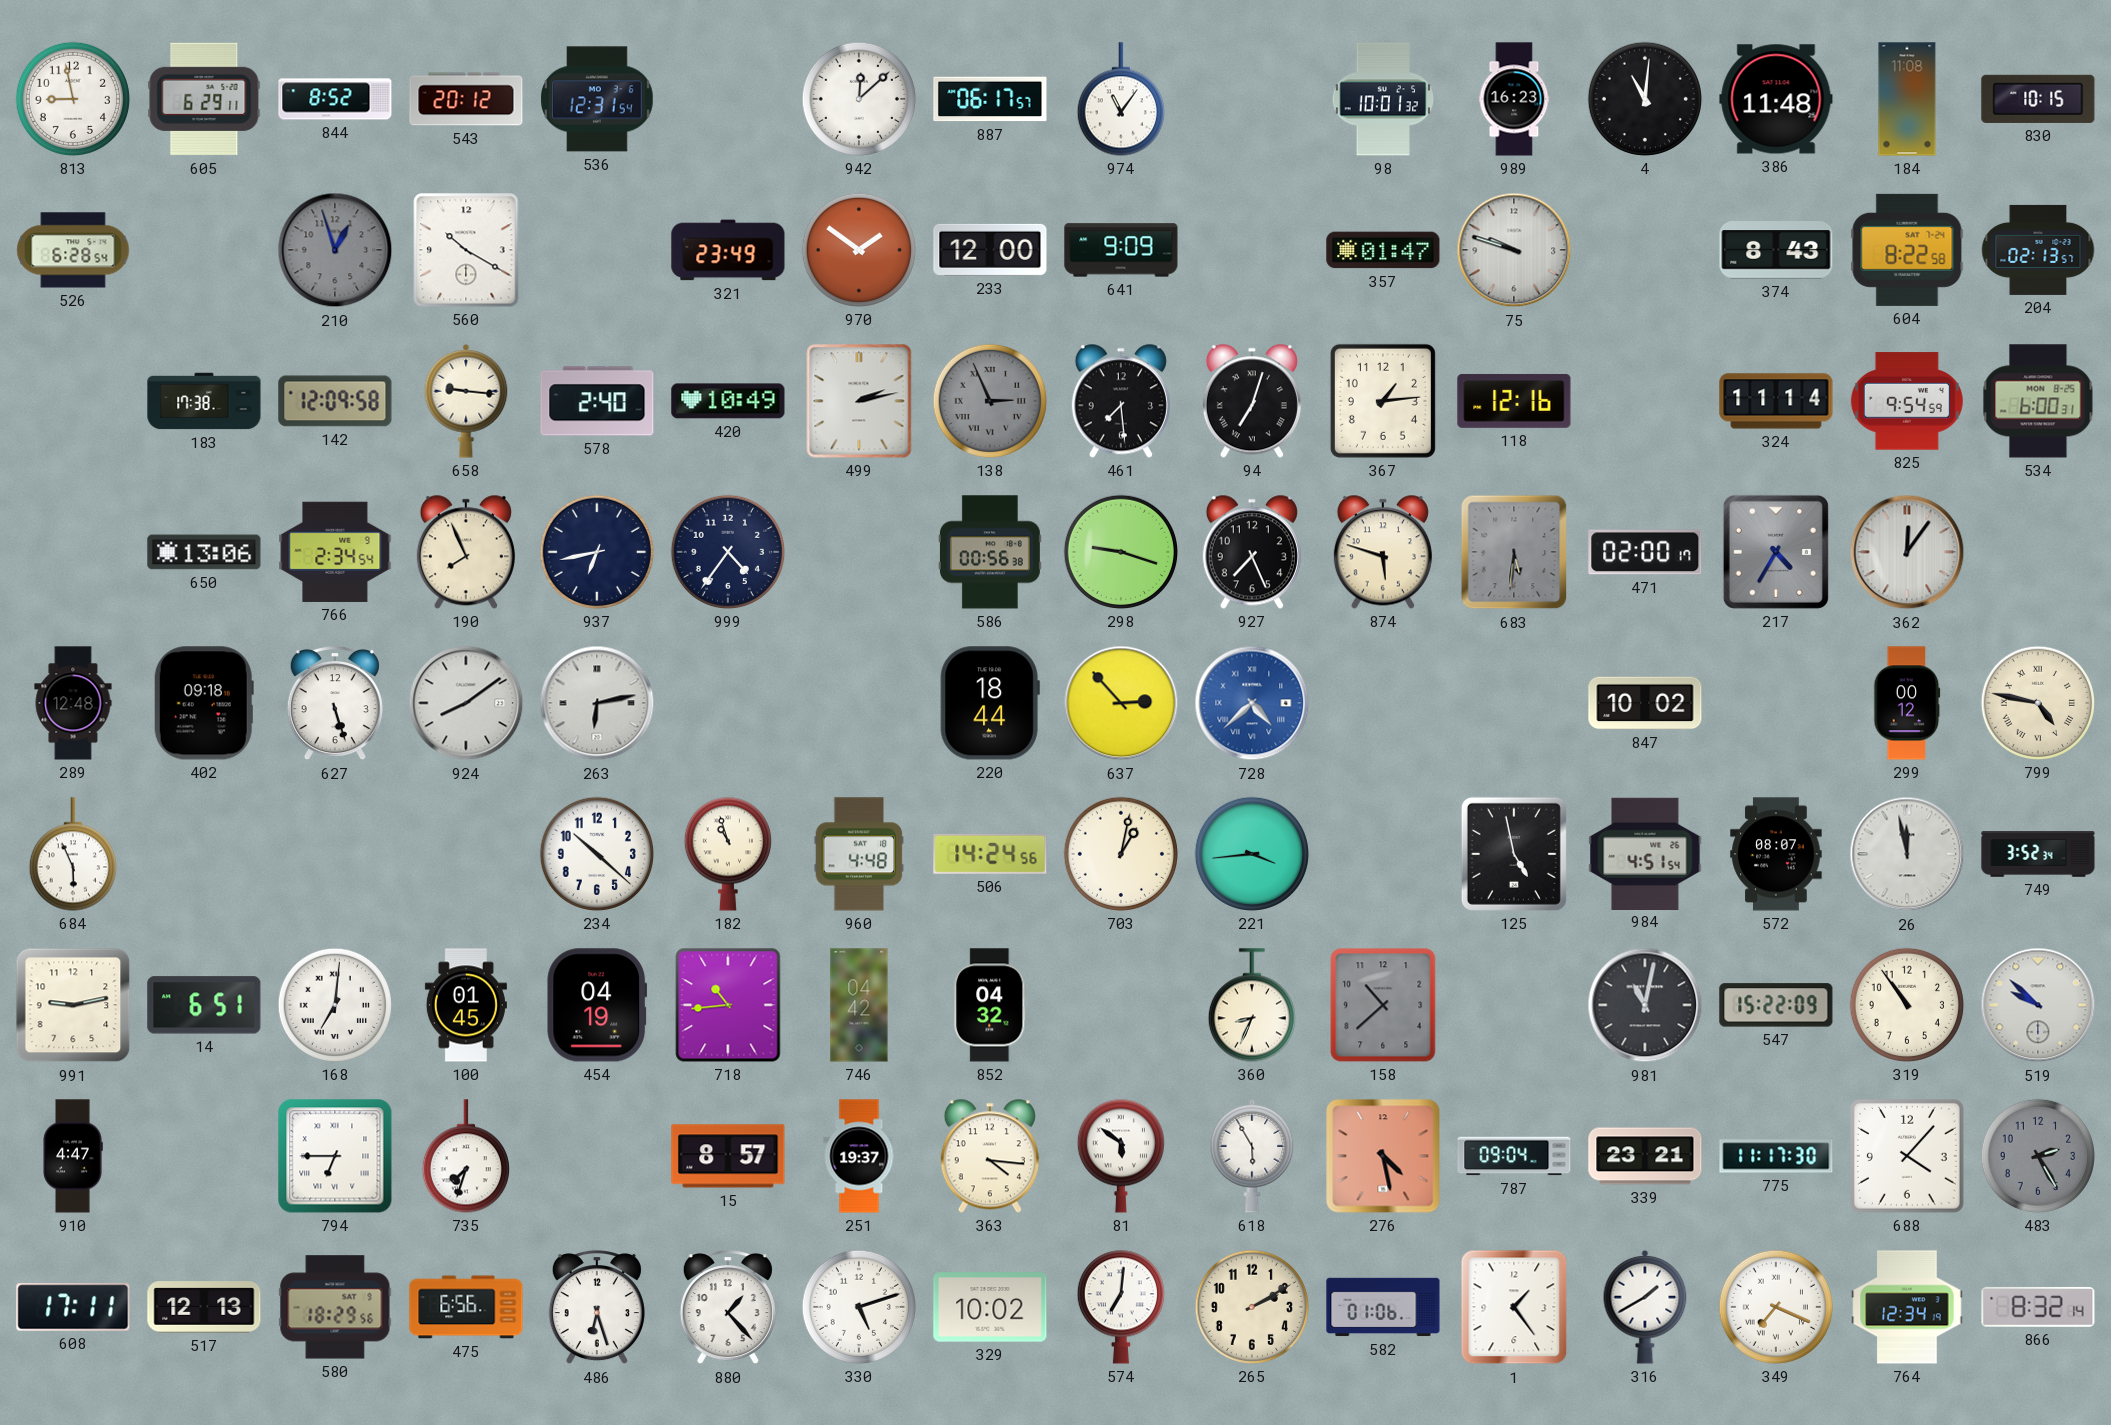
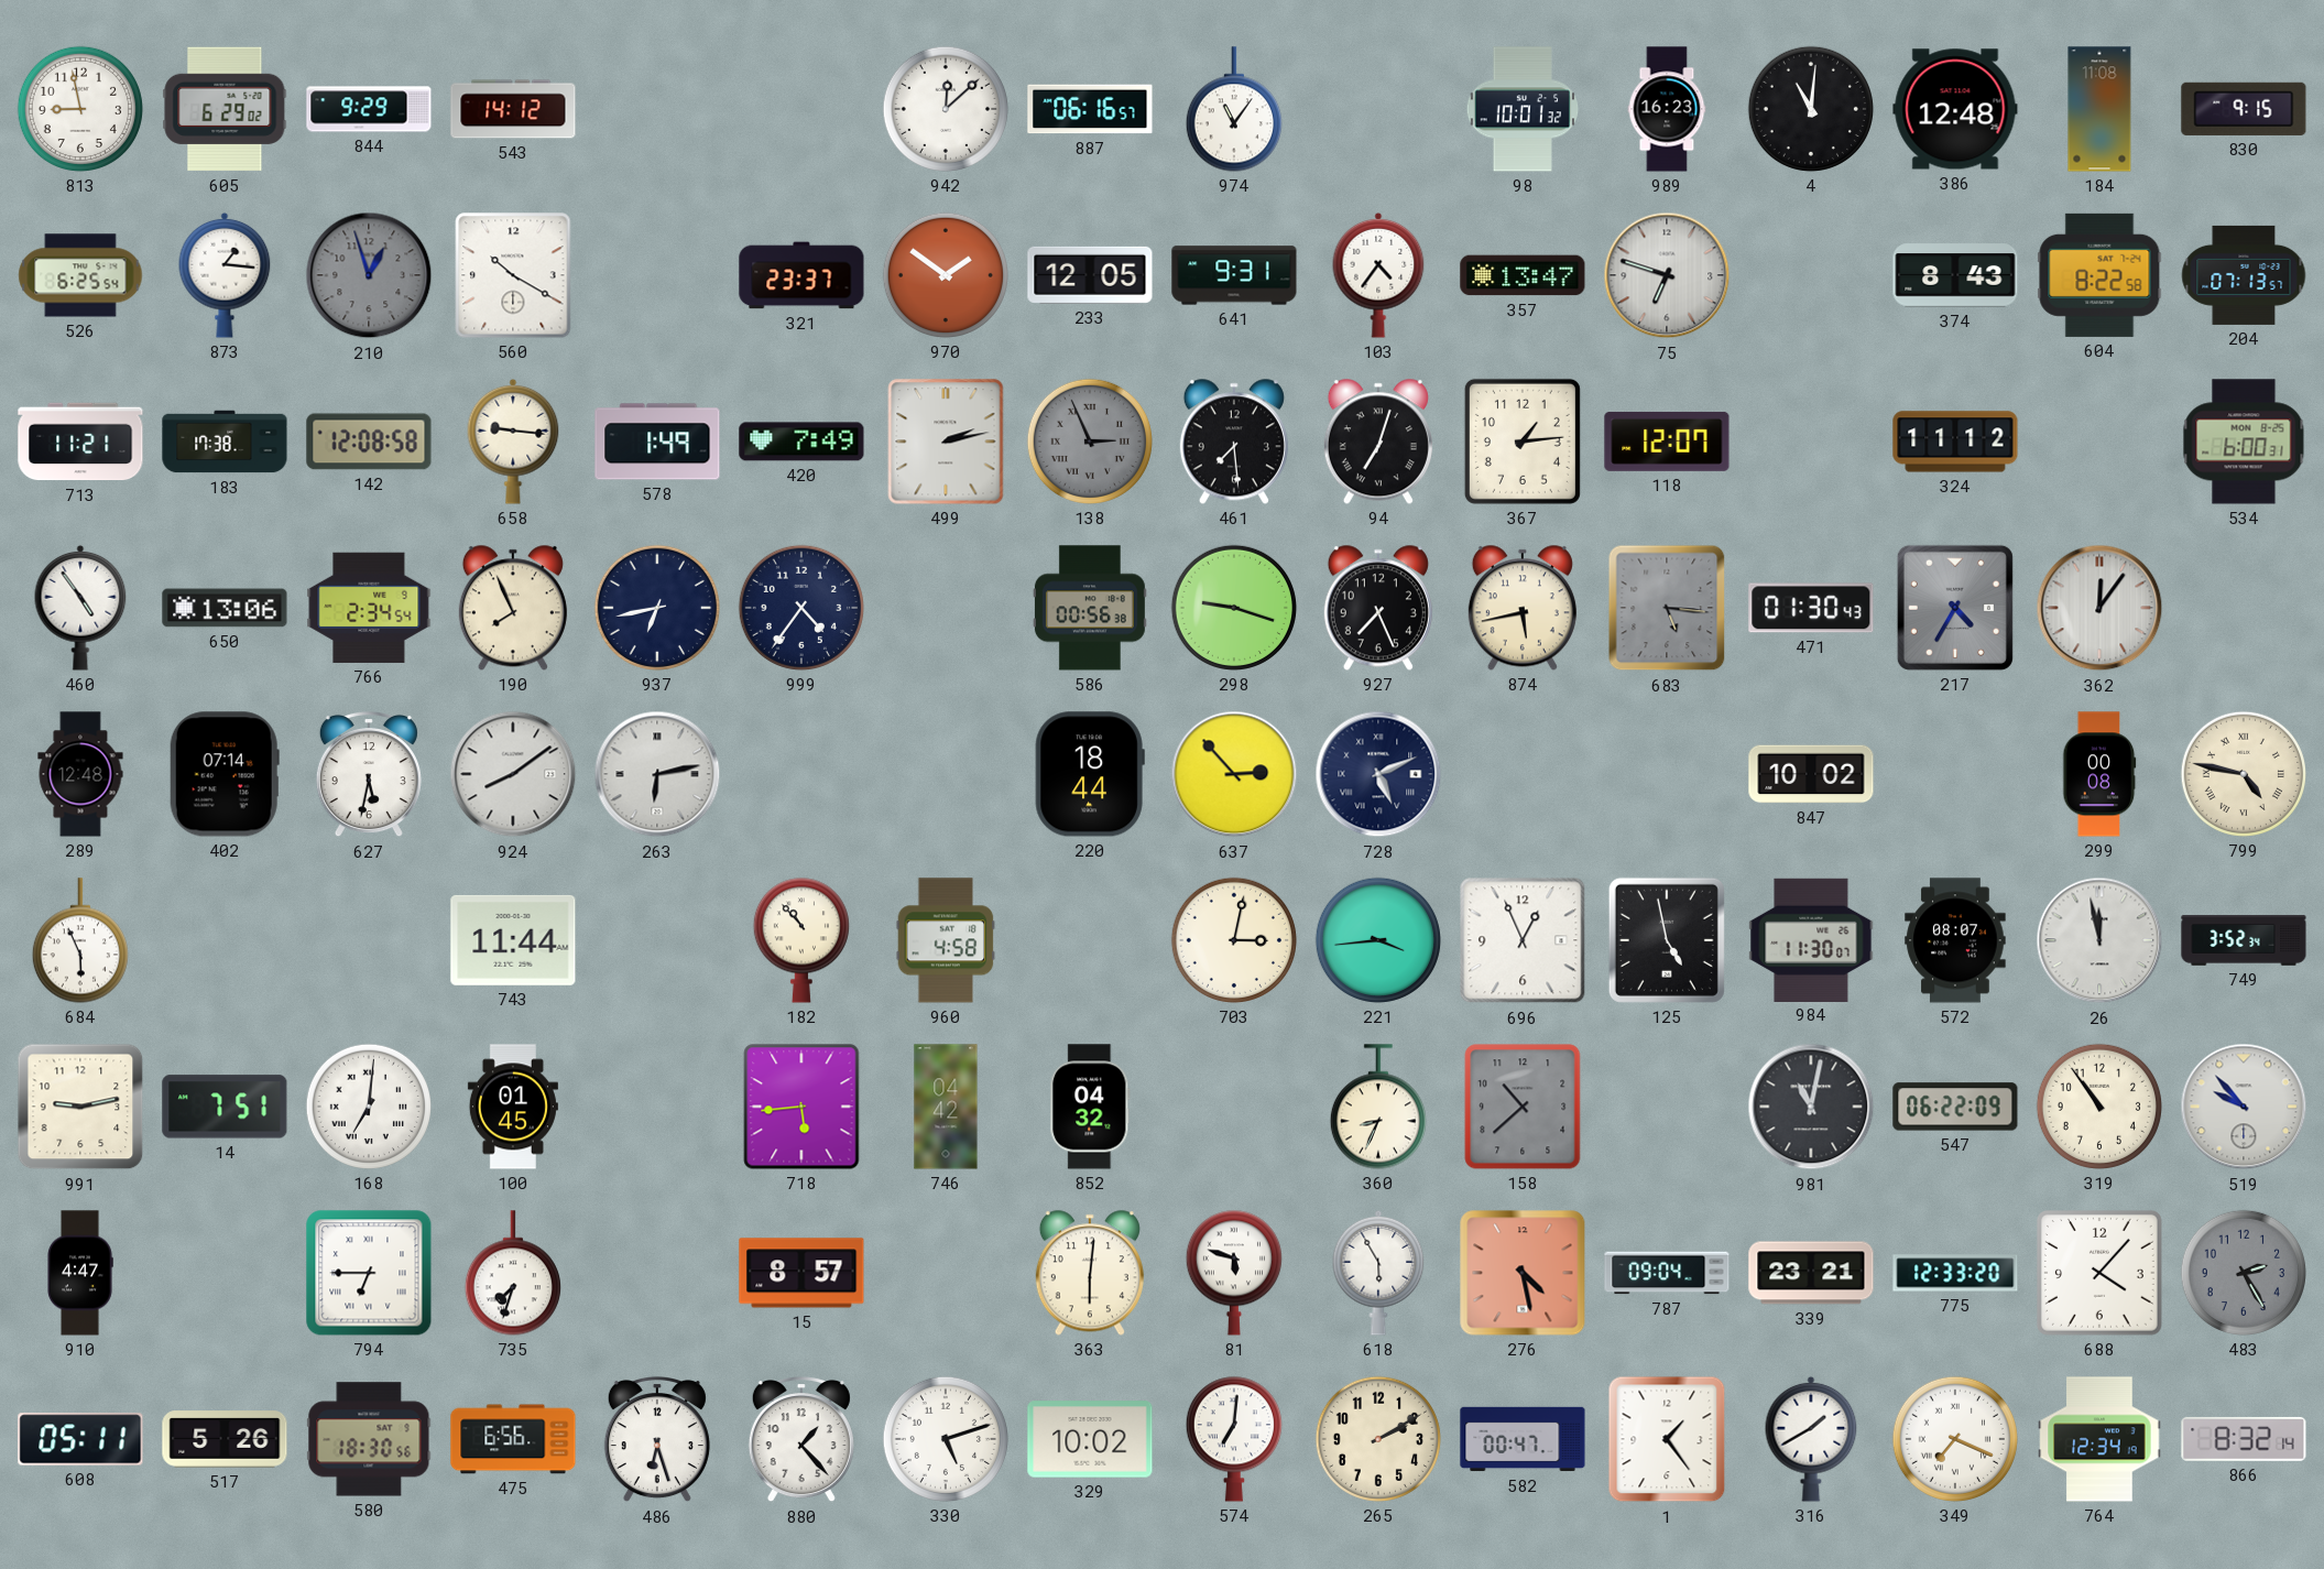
605: 6:29:11 -> 6:29:02
844: 8:52 -> 9:29
543: 20:12 -> 14:12
536: 12:31 -> none
887: 06:17 -> 06:16
386: 11:48 -> 12:48
830: 10:15 -> 9:15
526: 6:28 -> 6:25
873: none -> 1:16
321: 23:49 -> 23:37
233: 12:00 -> 12:05
641: 9:09 -> 9:31
103: none -> 4:36
357: 01:47 -> 13:47
75: 9:48 -> 6:48
204: 02:13 -> 07:13
713: none -> 11:21
142: 12:09 -> 12:08
578: 2:40 -> 1:49
420: 10:49 -> 7:49
118: 12:16 -> 12:07
324: 11:14 -> 11:12
825: 9:54 -> none
460: none -> 4:54
874: 5:48 -> 5:43
683: 5:31 -> 5:16
471: 02:00 -> 01:30
402: 09:18 -> 07:14
627: 5:27 -> 5:32
728: 4:38 -> 5:11
728 dial: blue -> navy
299: 00:12 -> 00:08
743: none -> 11:44
234: 10:22 -> none
182: 10:57 -> 10:53
960: 4:48 -> 4:58
506: 14:24 -> none
703: 1:02 -> 3:02
696: none -> 12:56
984: 4:51 -> 11:30
14: 6:51 -> 7:51
454: 04:19 -> none
718: 10:44 -> 5:44
547: 15:22 -> 06:22
519: 9:52 -> 9:53
251: 19:37 -> none
363: 4:16 -> 6:01
81: 5:51 -> 5:48
775: 11:17 -> 12:33
608: 17:11 -> 05:11
517: 12:13 -> 5:26
580: 18:29 -> 18:30
582: 01:06 -> 00:47
